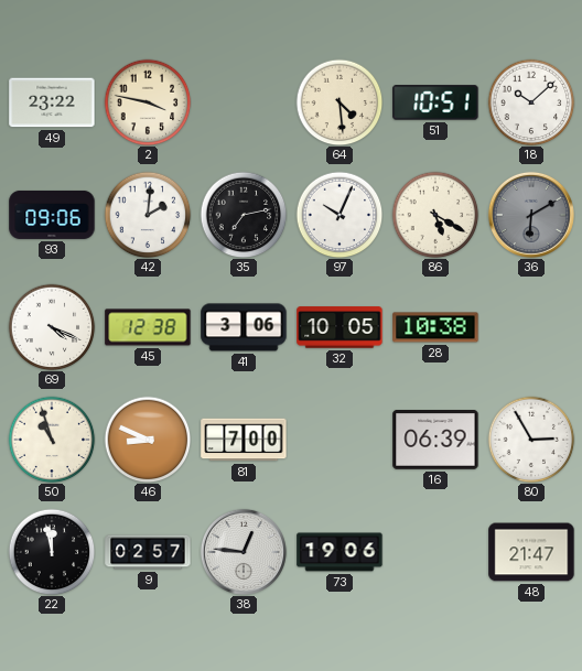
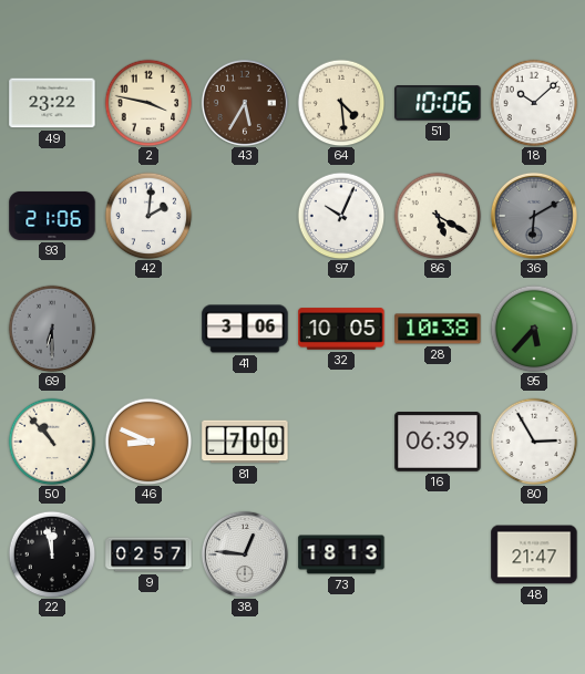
43: none -> 5:35
51: 10:51 -> 10:06
93: 09:06 -> 21:06
35: 7:13 -> none
69: 4:19 -> 6:30
69 dial: white -> grey
45: 12:38 -> none
95: none -> 5:37
50: 10:57 -> 10:53
73: 19:06 -> 18:13
